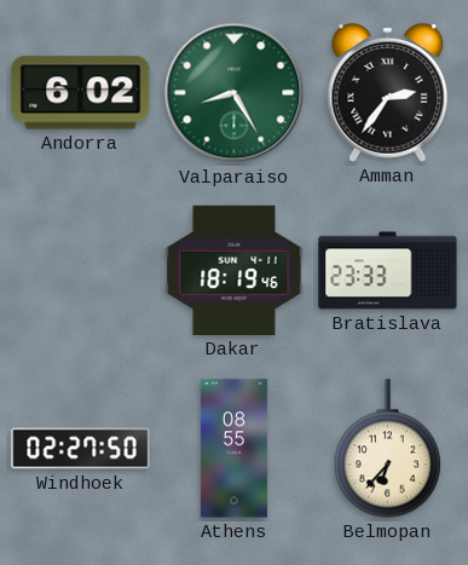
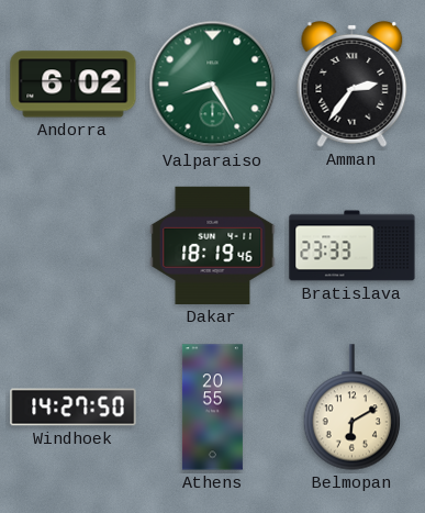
Windhoek: 02:27 -> 14:27
Athens: 08:55 -> 20:55
Belmopan: 6:37 -> 6:10
